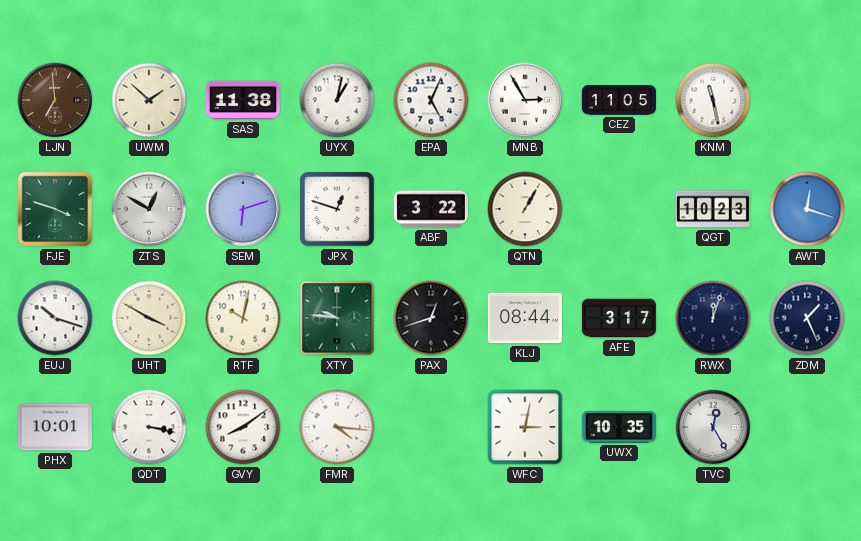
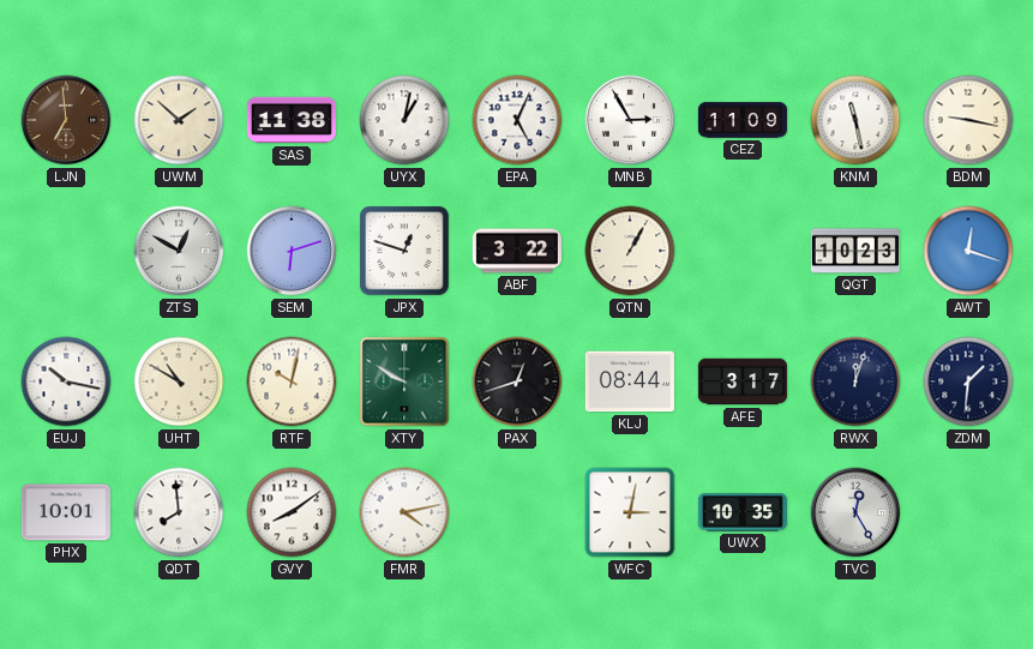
CEZ: 11:05 -> 11:09
BDM: none -> 9:17
FJE: 3:48 -> none
EUJ: 10:18 -> 10:17
UHT: 3:50 -> 10:50
XTY: 9:46 -> 9:50
ZDM: 1:26 -> 1:31
QDT: 3:17 -> 7:59
FMR: 4:16 -> 4:13
